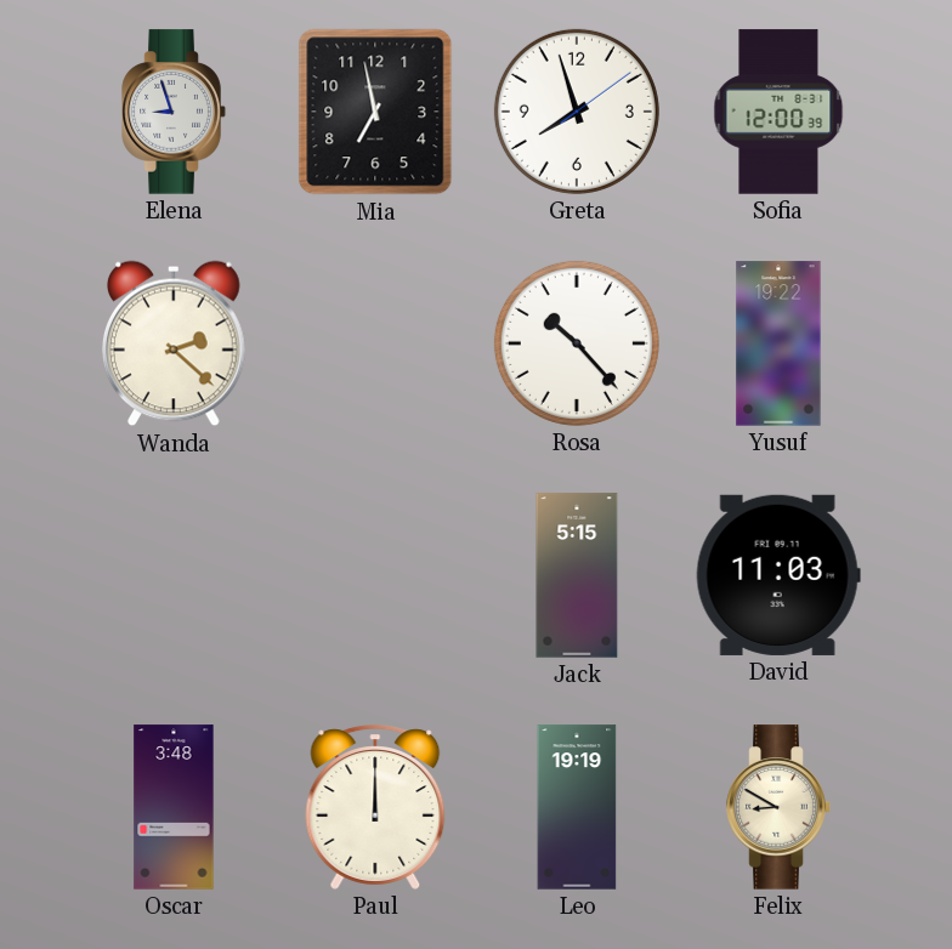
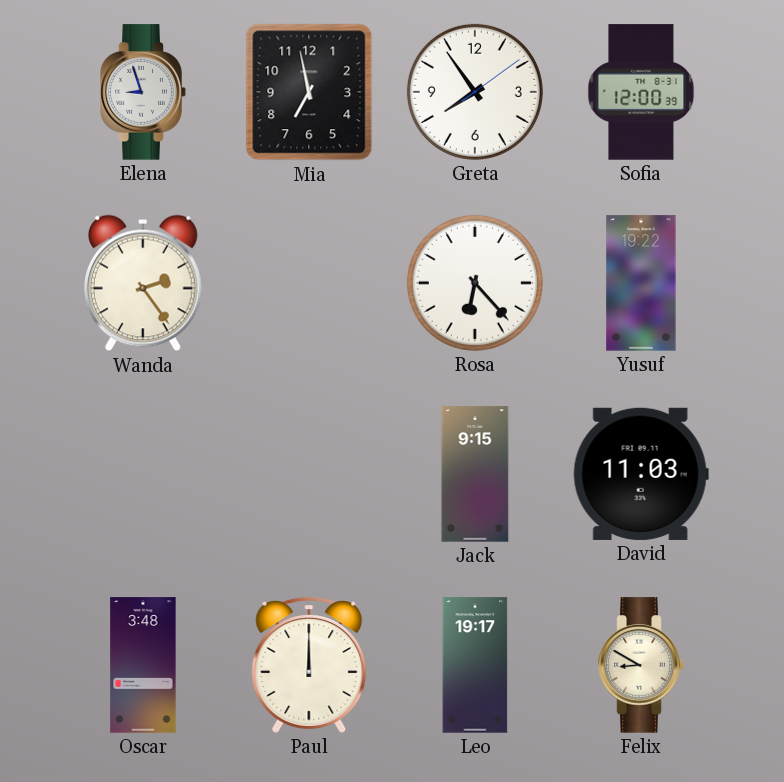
Greta: 7:57 -> 7:54
Wanda: 2:22 -> 2:24
Rosa: 10:23 -> 6:23
Jack: 5:15 -> 9:15
Leo: 19:19 -> 19:17
